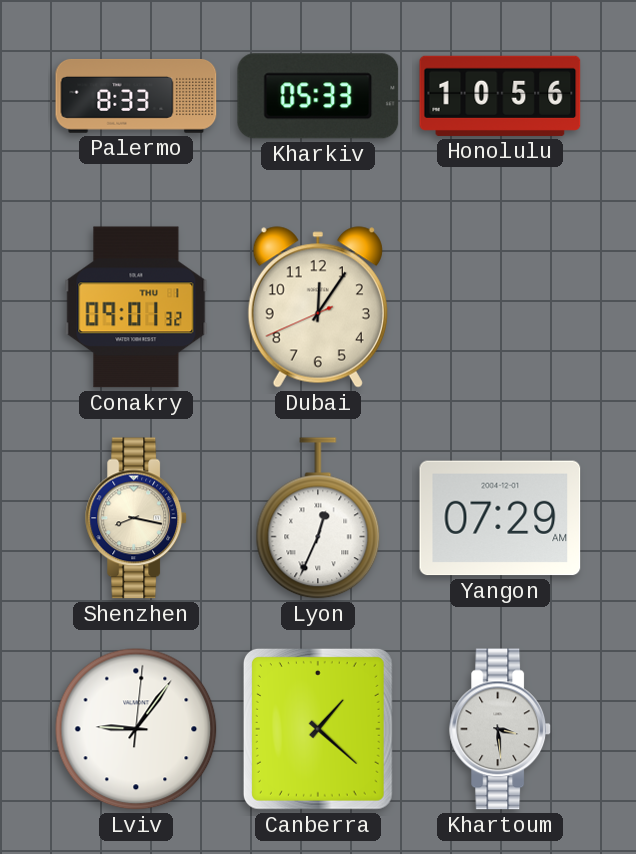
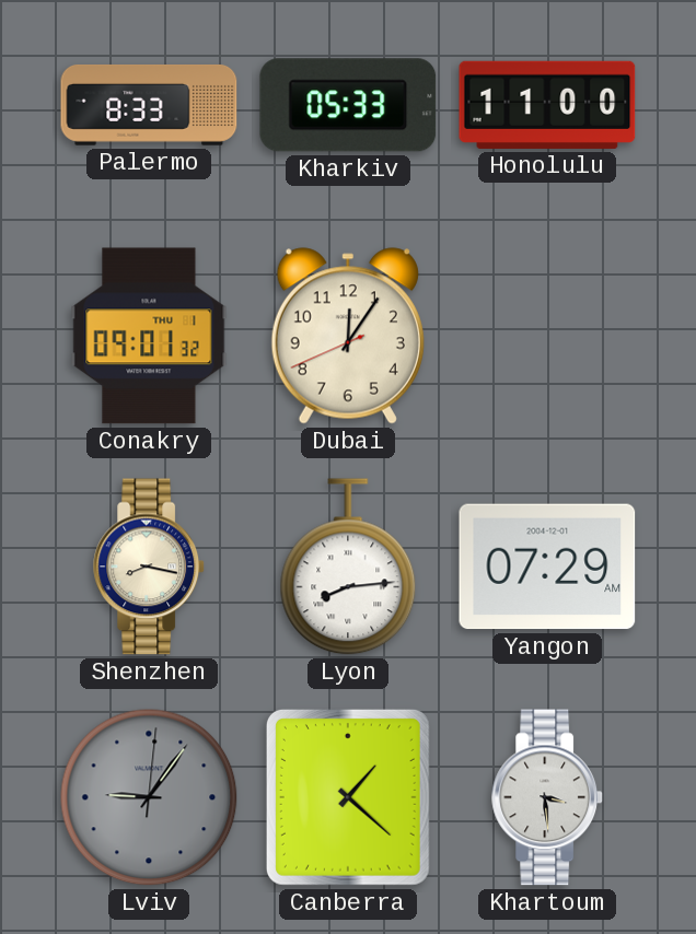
Honolulu: 10:56 -> 11:00
Lyon: 12:34 -> 8:14
Lviv dial: white -> grey
